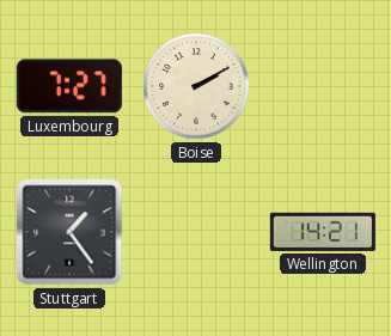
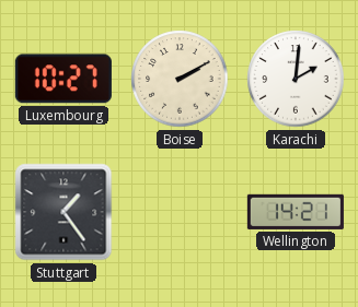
Luxembourg: 7:27 -> 10:27
Karachi: none -> 2:01
